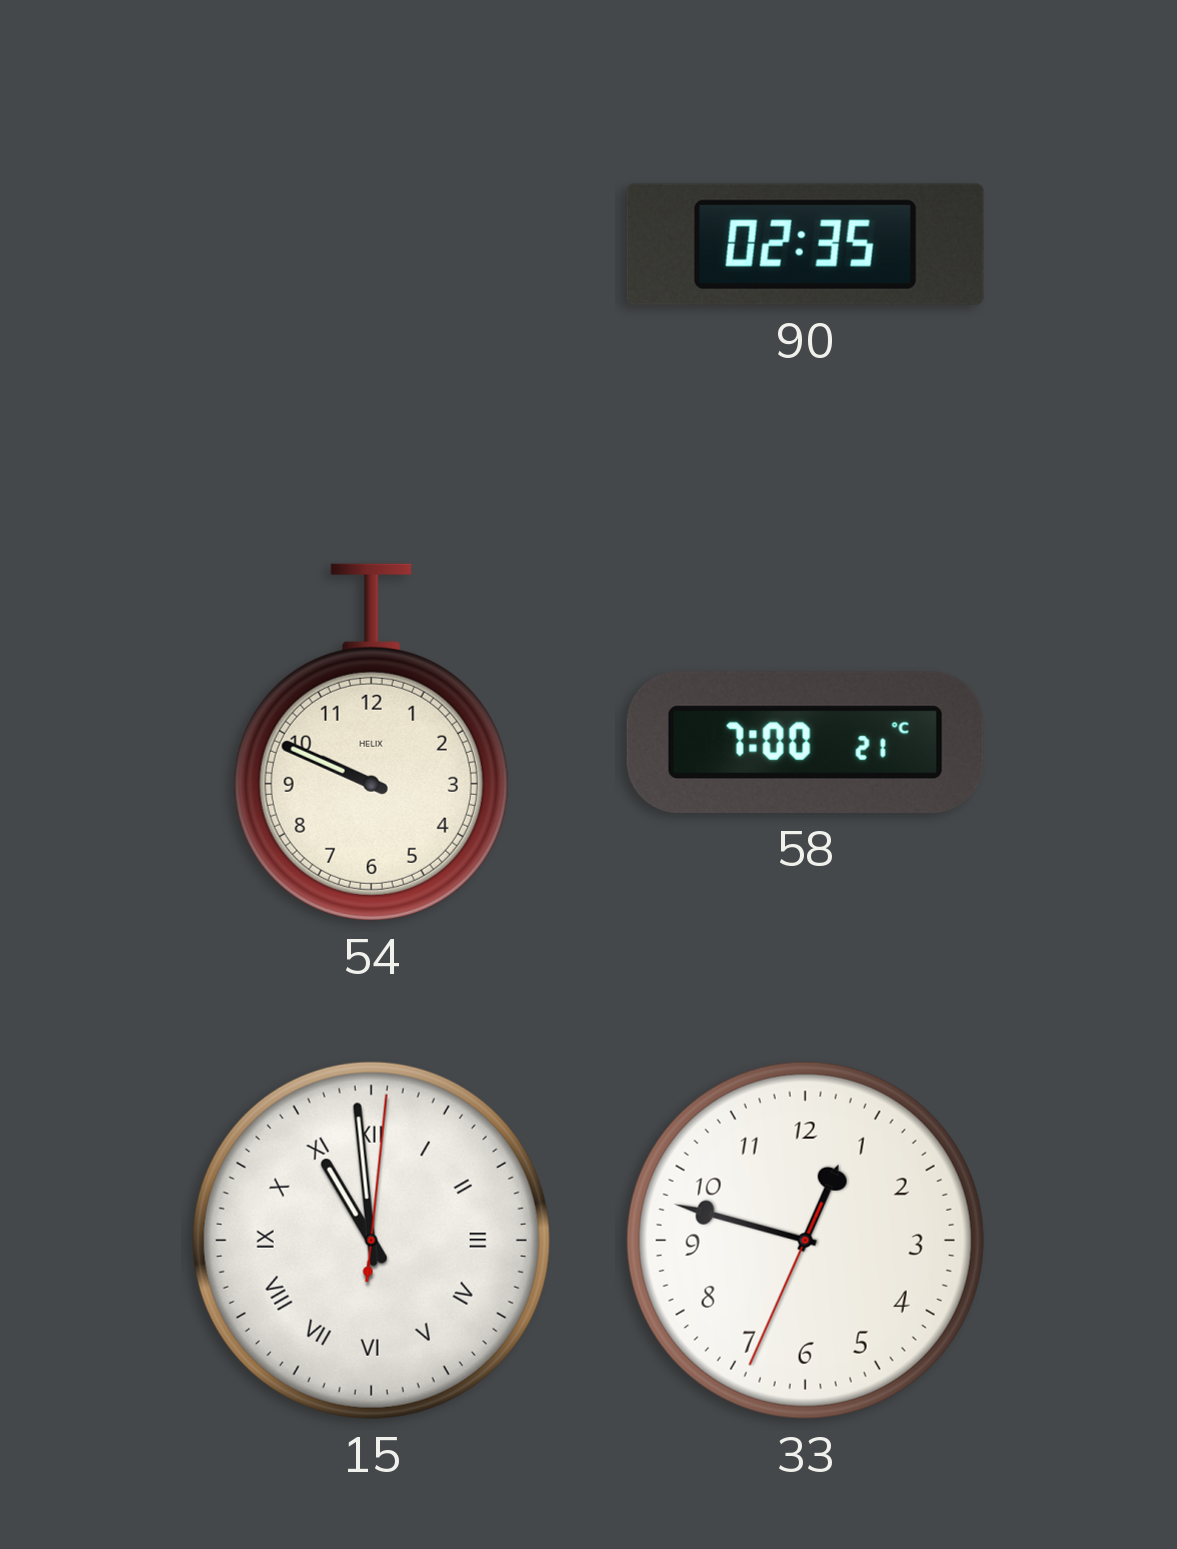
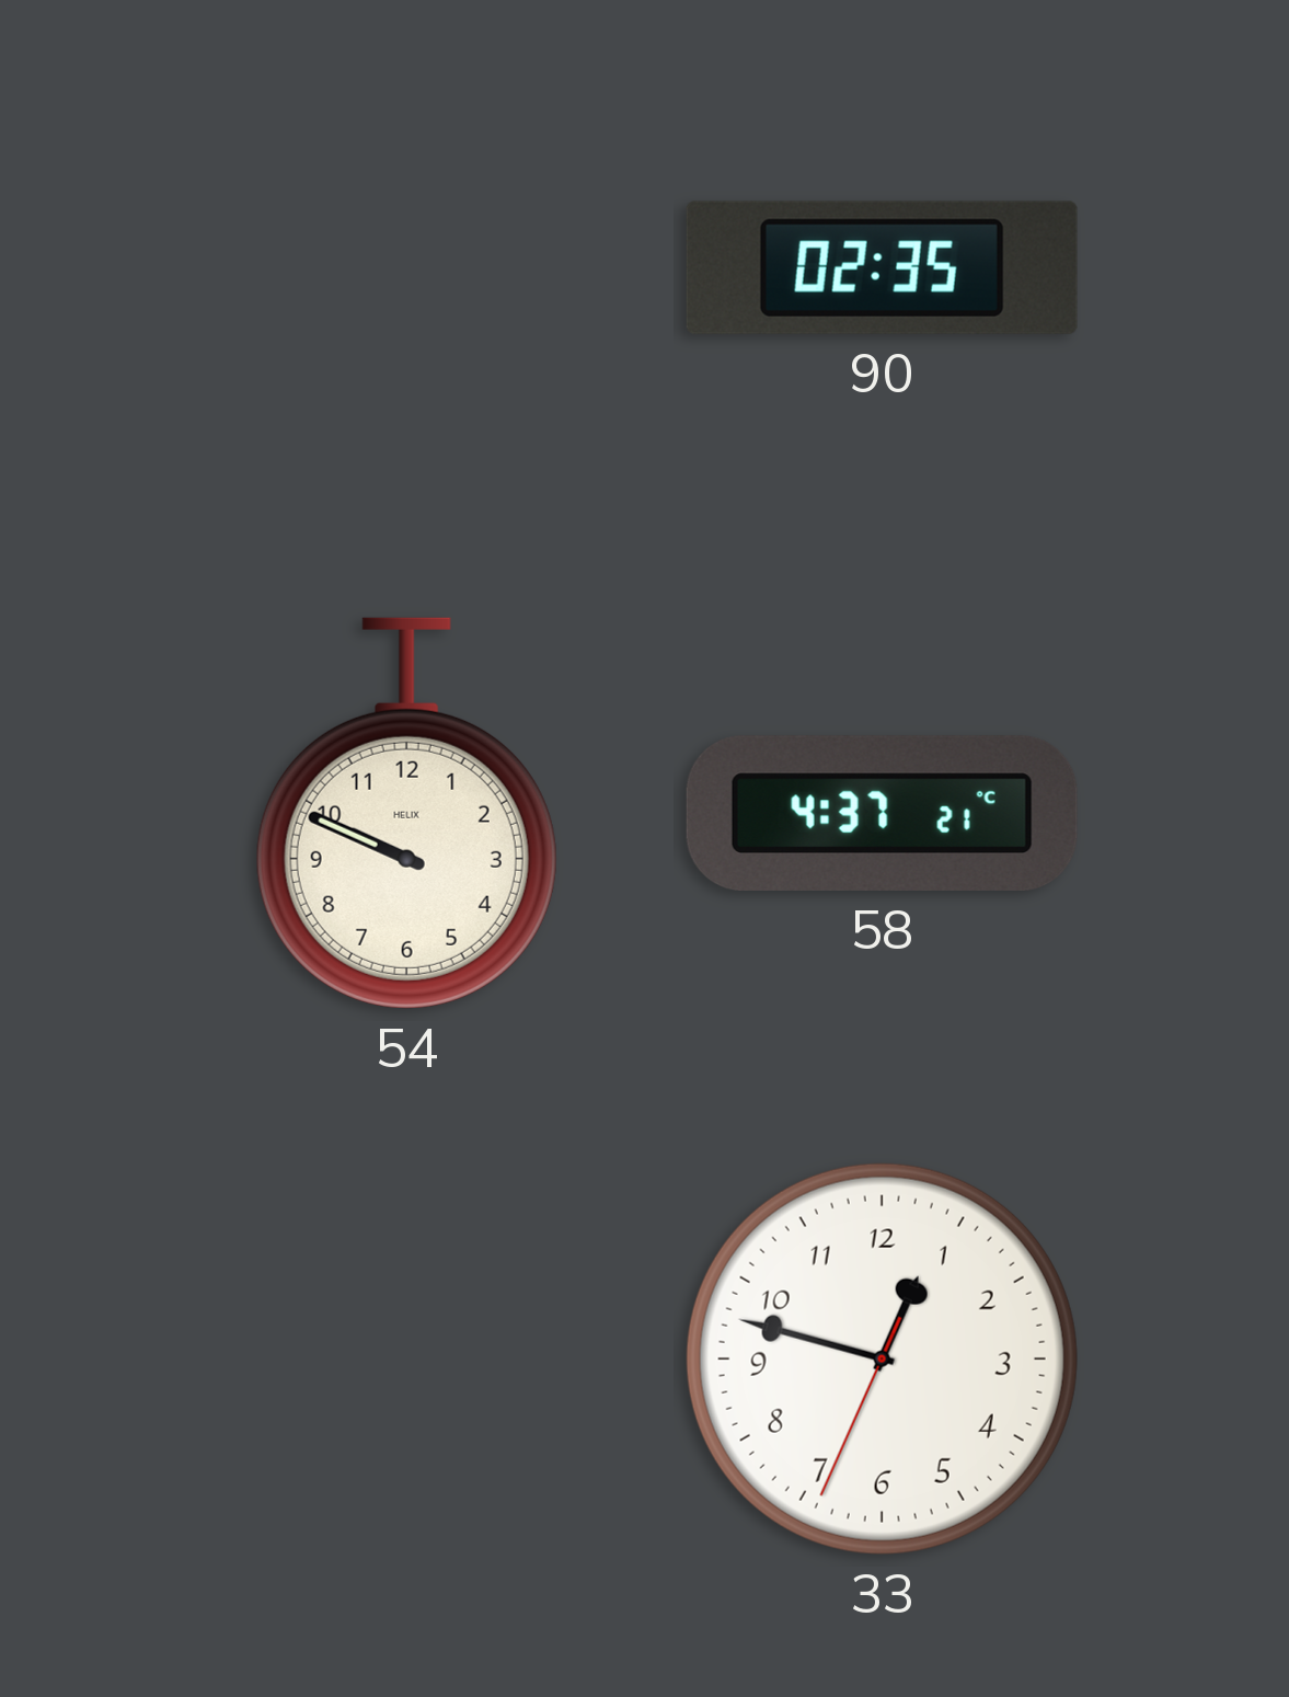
58: 7:00 -> 4:37
15: 10:59 -> none
